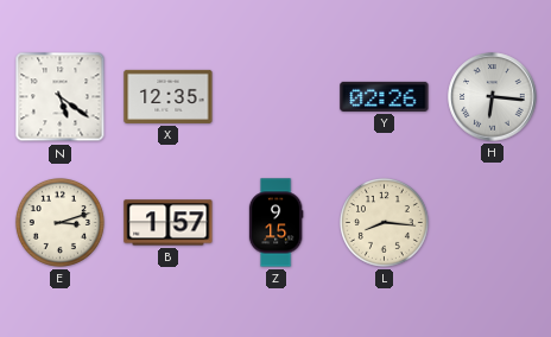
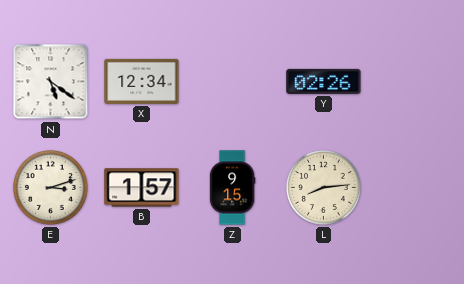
X: 12:35 -> 12:34
H: 6:16 -> none
L: 8:16 -> 8:14
